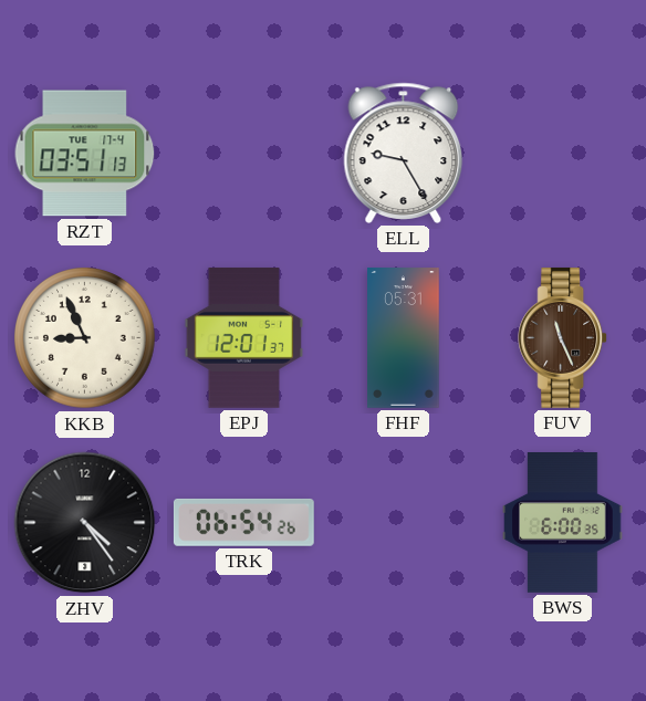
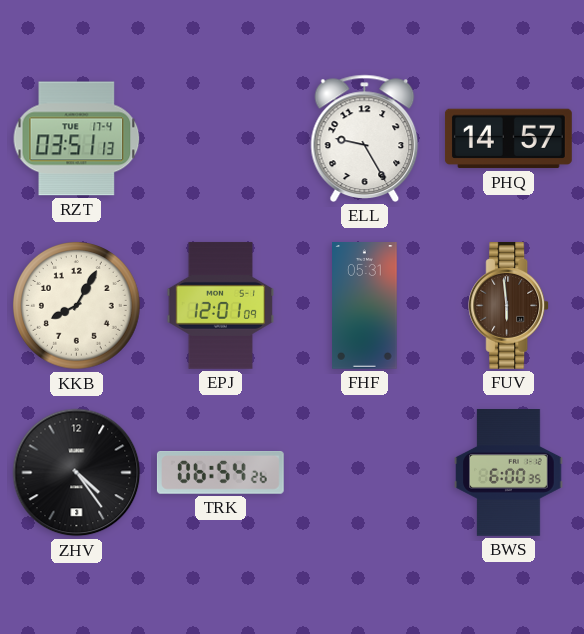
PHQ: none -> 14:57
KKB: 8:56 -> 8:05
EPJ: 12:01:37 -> 12:01:09
FUV: 11:26 -> 5:59
